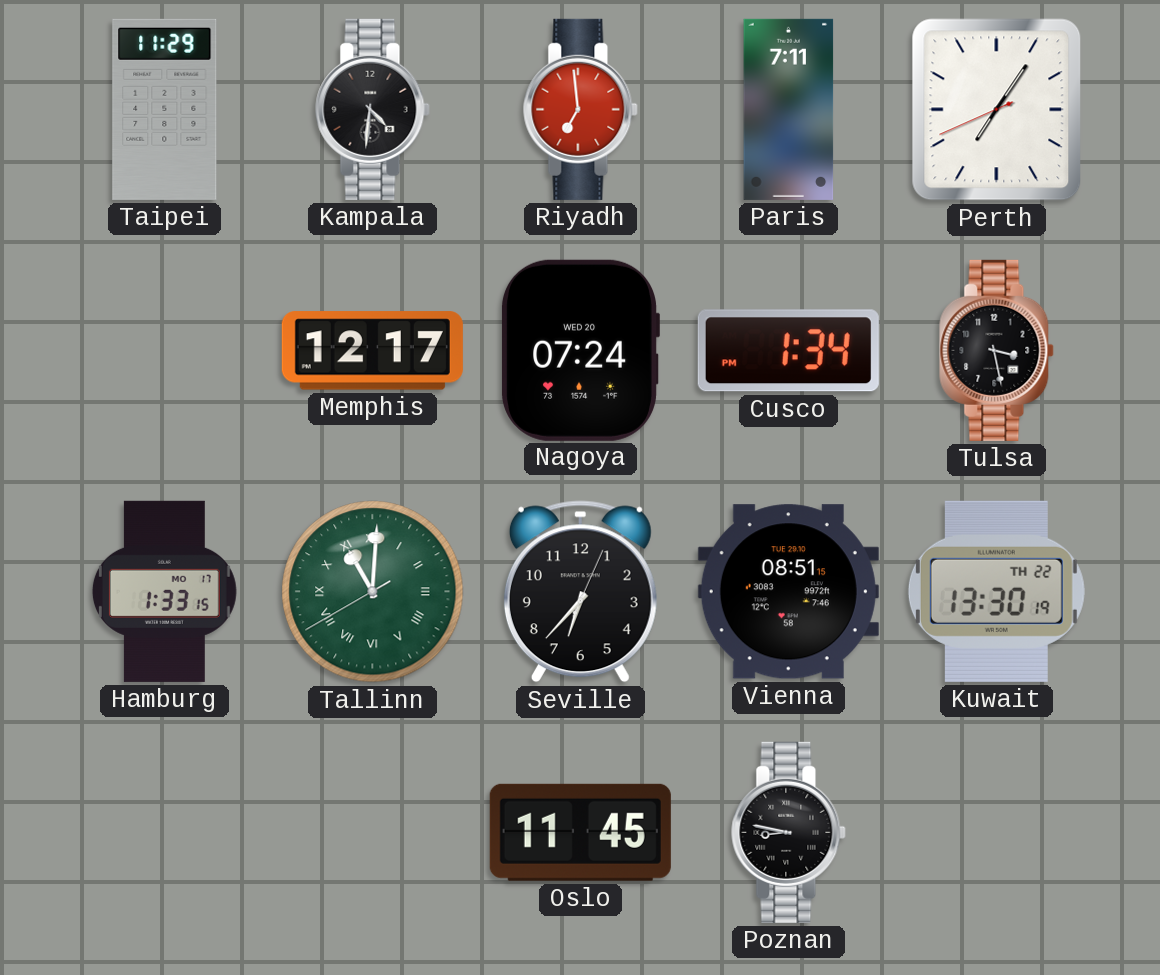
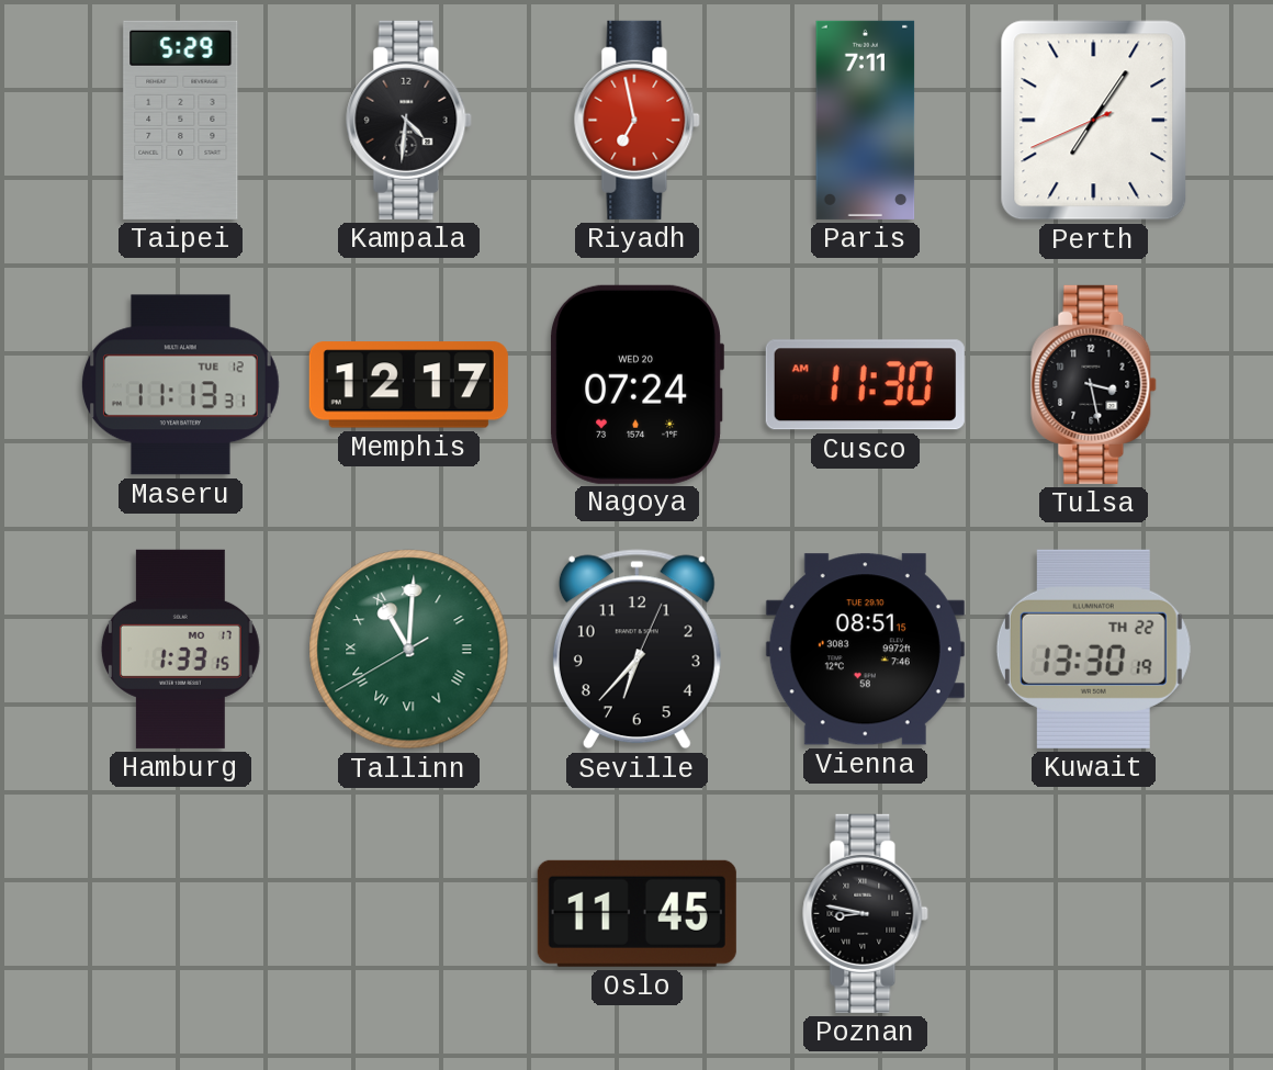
Taipei: 11:29 -> 5:29
Riyadh: 6:59 -> 6:58
Maseru: none -> 11:13
Cusco: 1:34 -> 11:30
